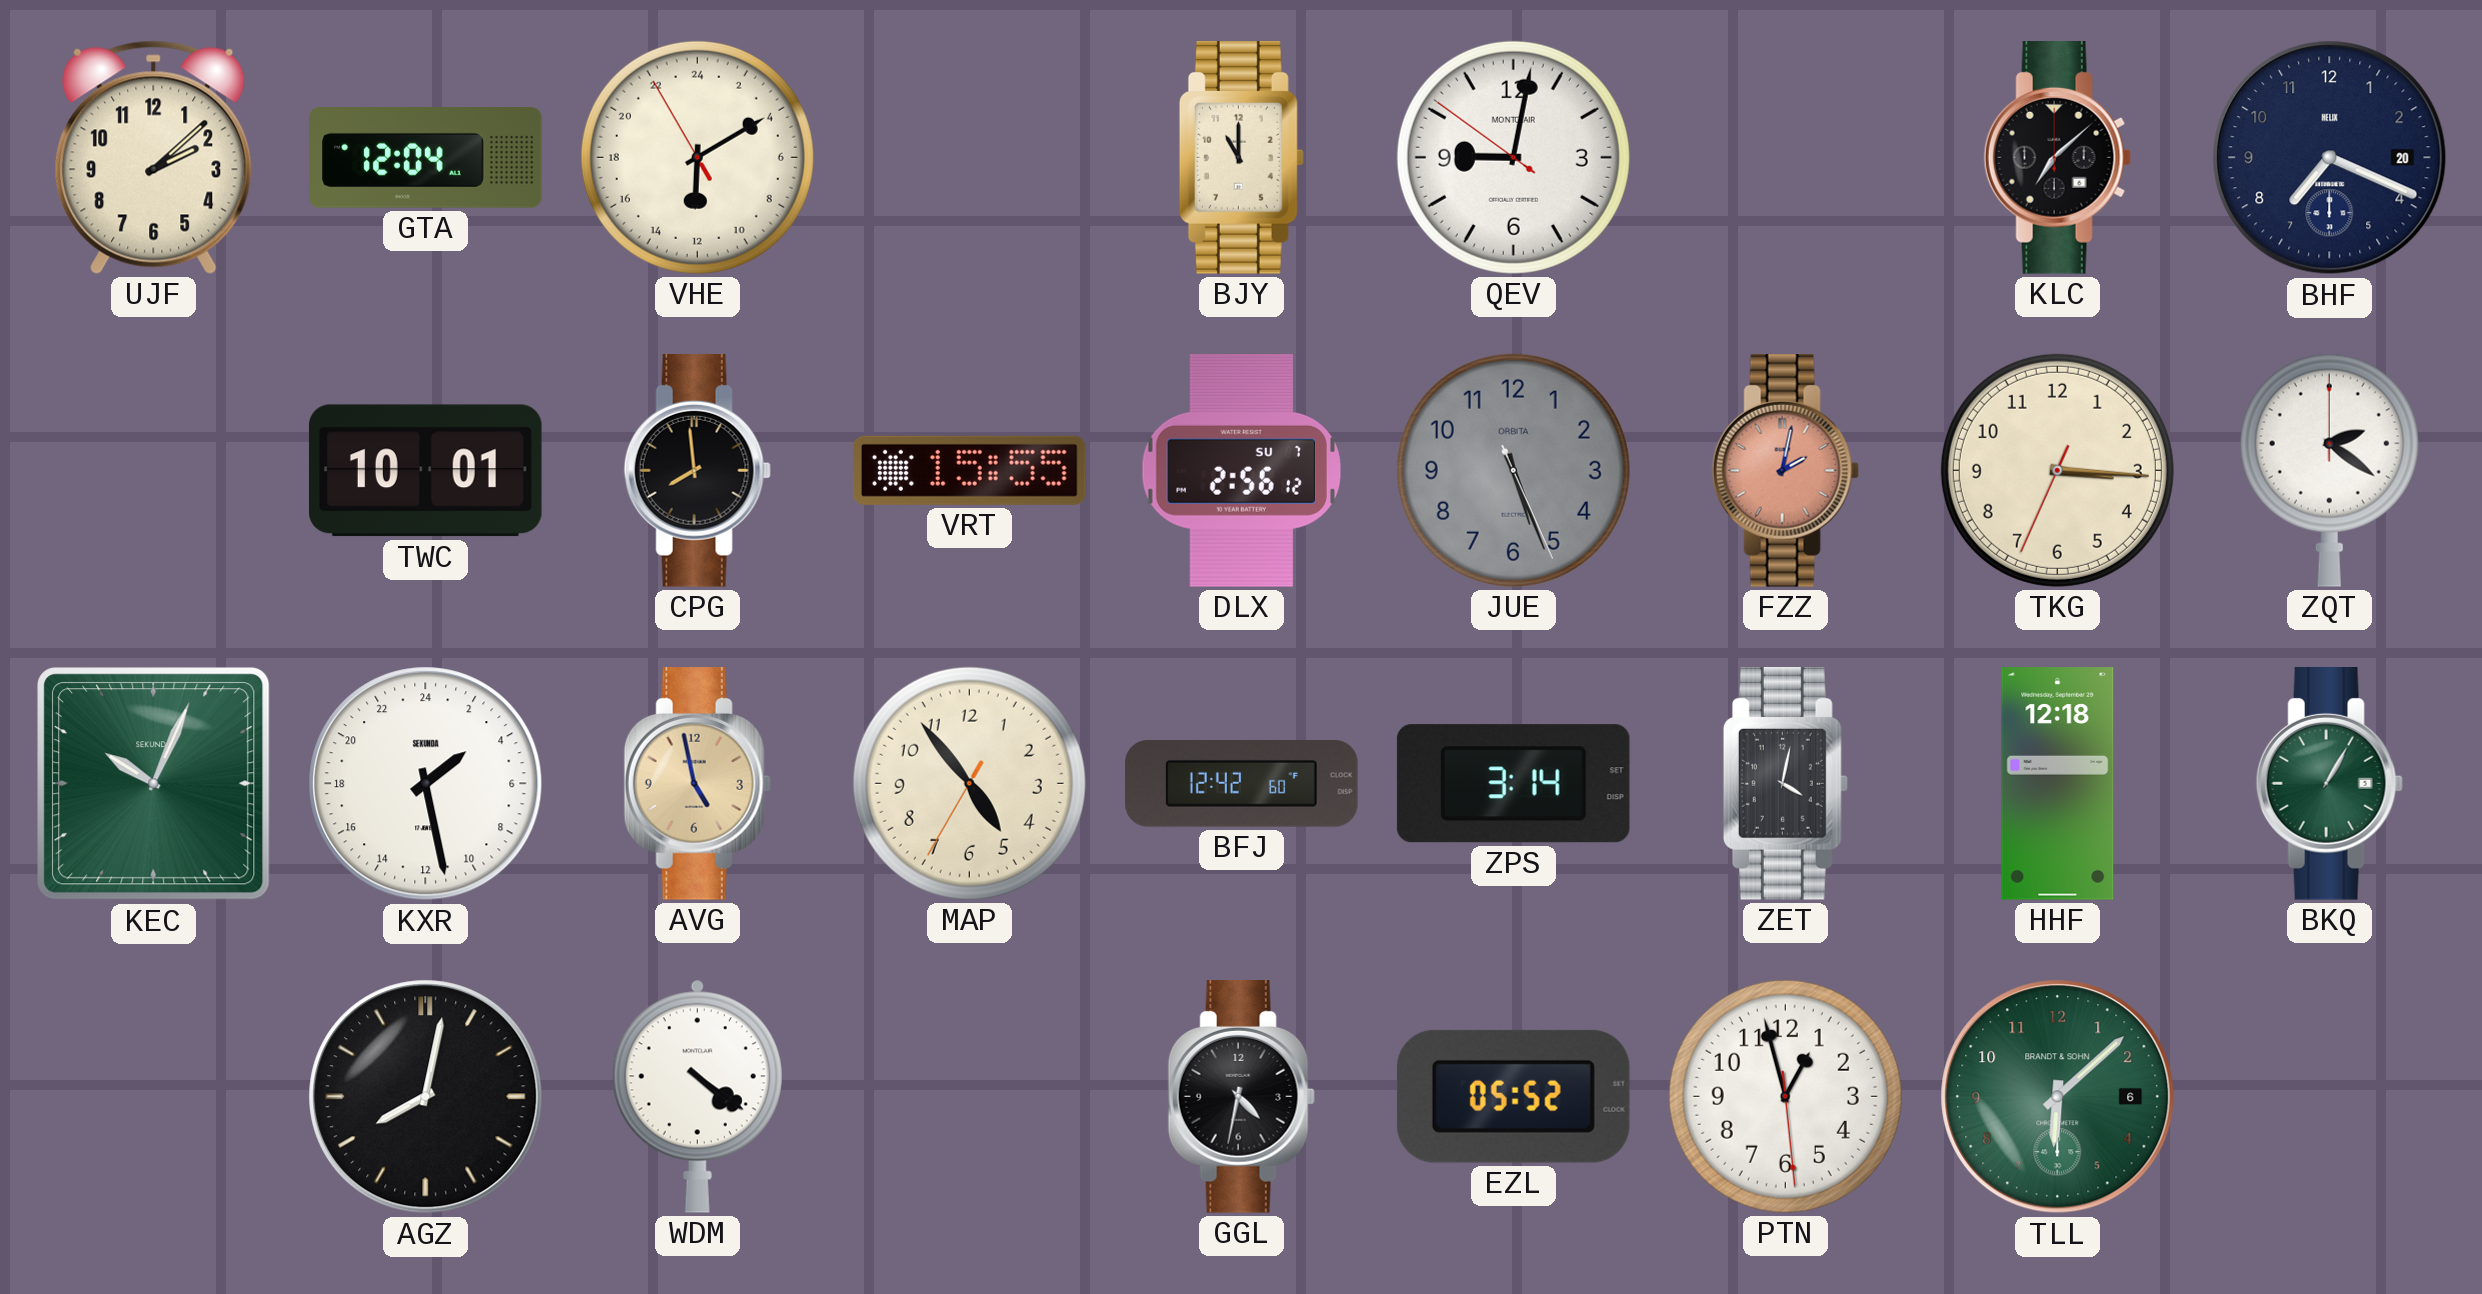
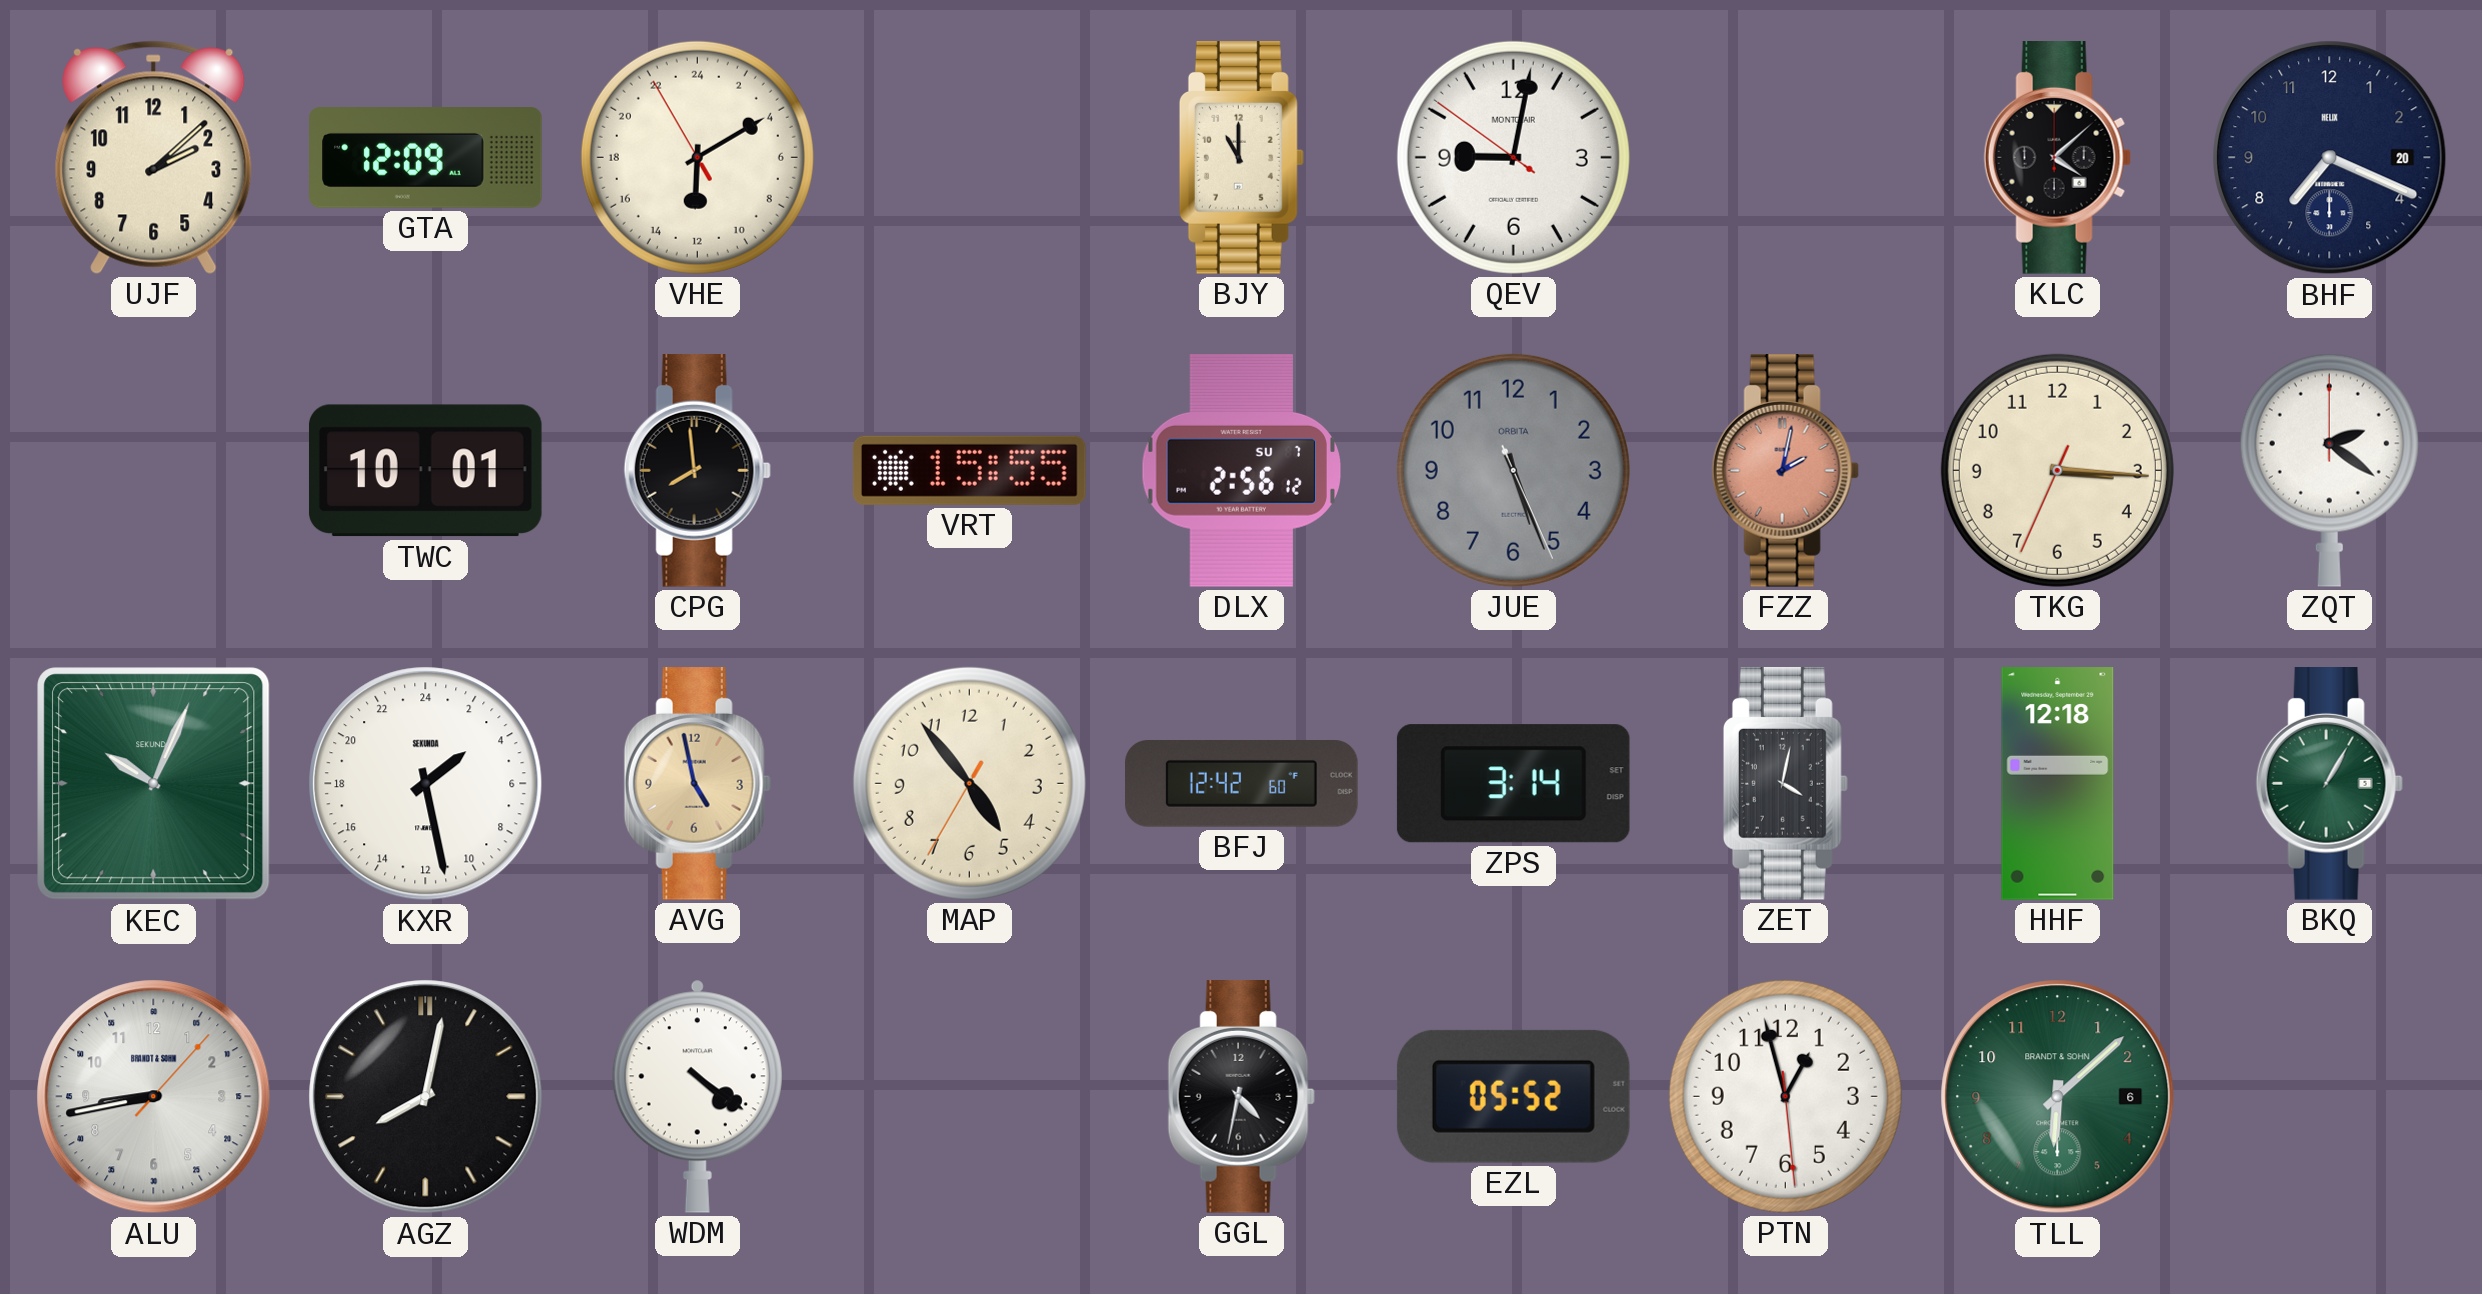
GTA: 12:04 -> 12:09
KLC: 7:08 -> 4:08
ALU: none -> 8:43
